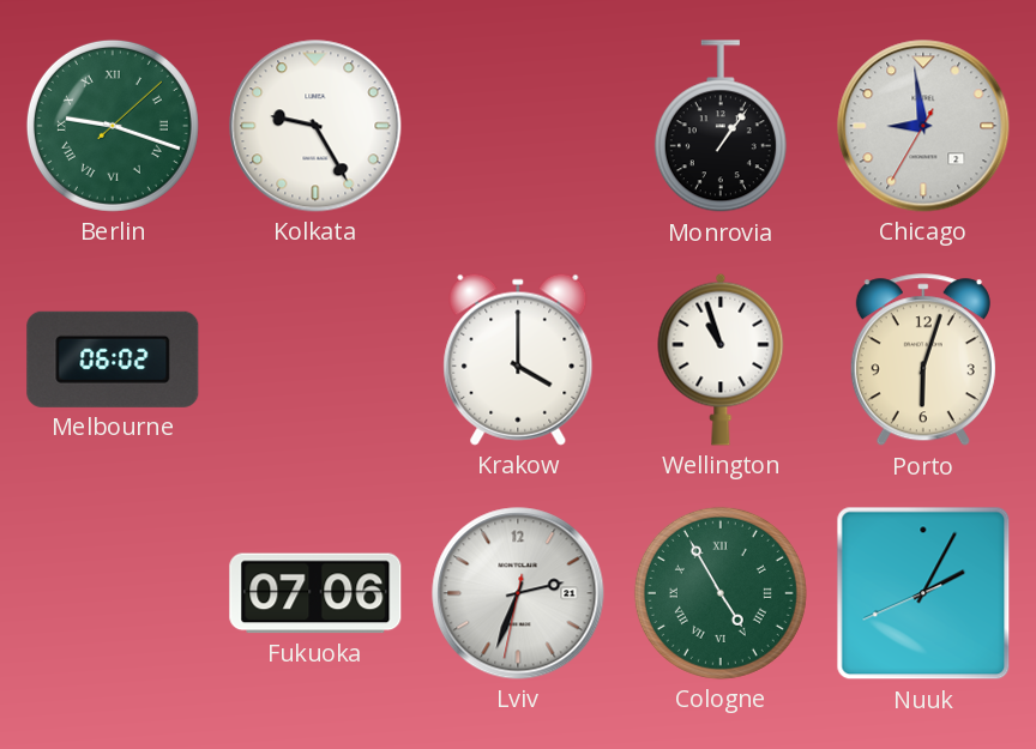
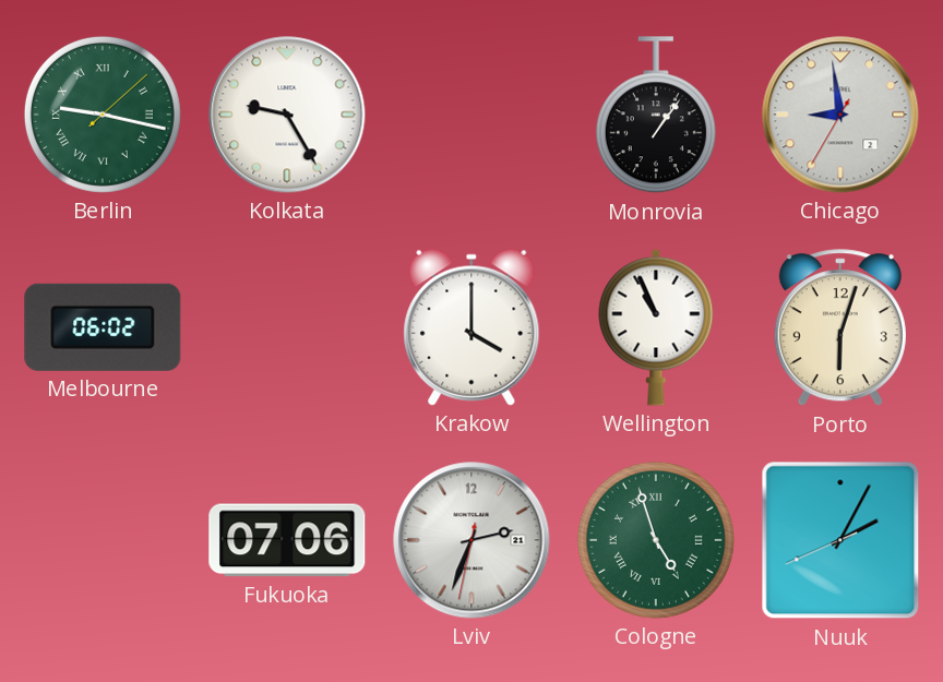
Berlin: 9:18 -> 9:17
Wellington: 10:57 -> 10:56
Cologne: 4:55 -> 4:57
